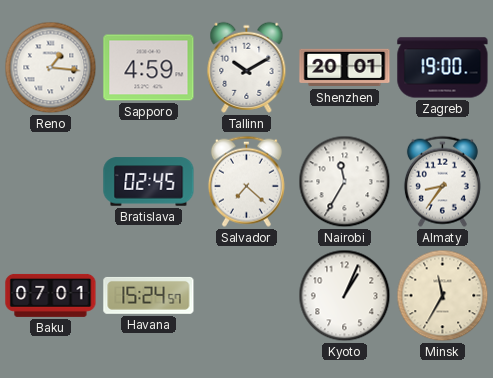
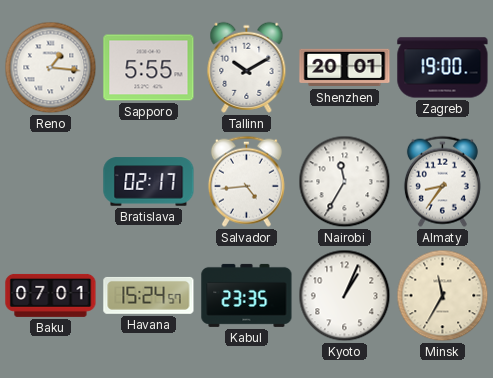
Sapporo: 4:59 -> 5:55
Bratislava: 02:45 -> 02:17
Salvador: 7:22 -> 4:44
Kabul: none -> 23:35
